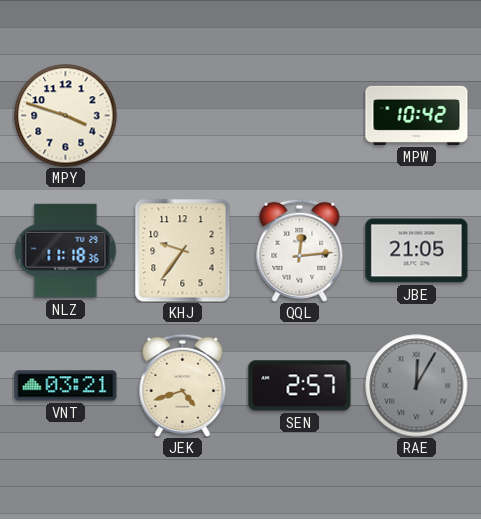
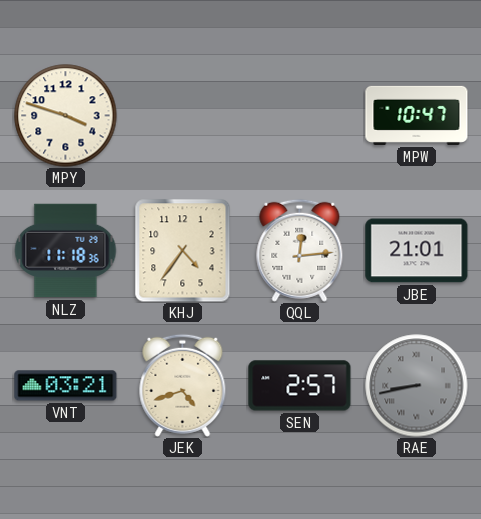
MPW: 10:42 -> 10:47
KHJ: 9:36 -> 4:36
JBE: 21:05 -> 21:01
RAE: 12:05 -> 8:43
